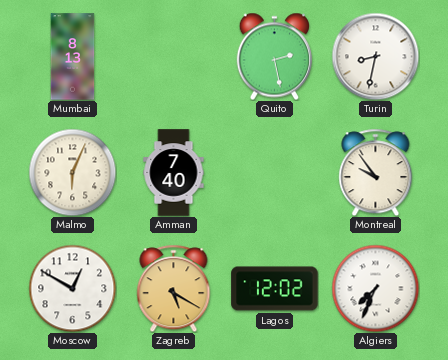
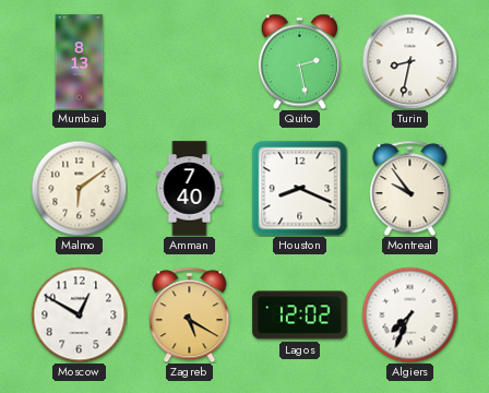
Malmo: 6:04 -> 6:09
Houston: none -> 8:19
